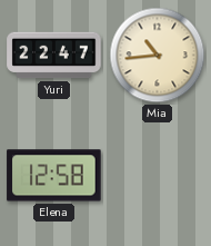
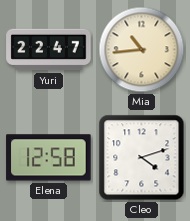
Cleo: none -> 4:12
